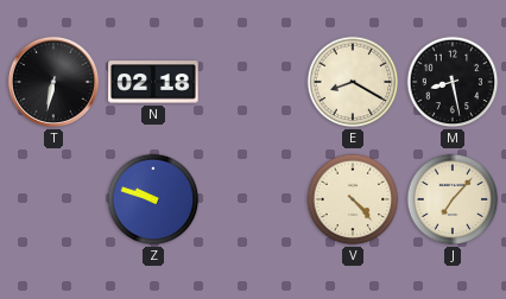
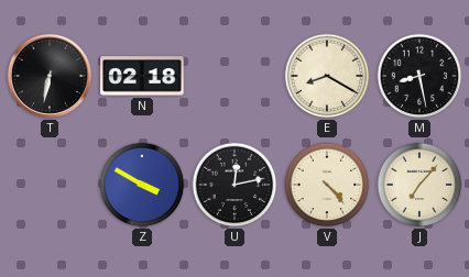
Z: 9:48 -> 3:50
U: none -> 12:13
